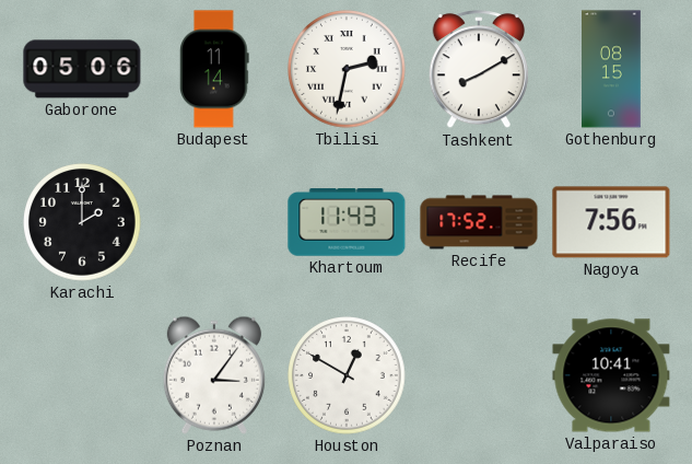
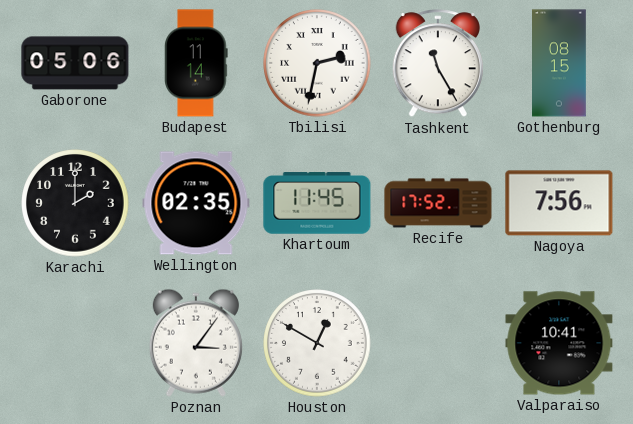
Tashkent: 8:10 -> 11:25
Wellington: none -> 02:35
Khartoum: 11:43 -> 11:45
